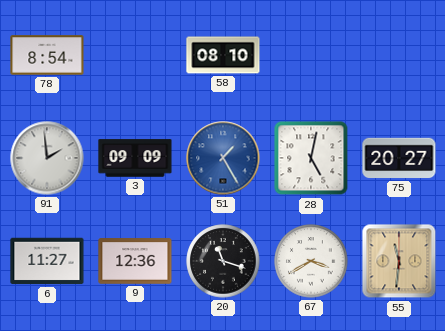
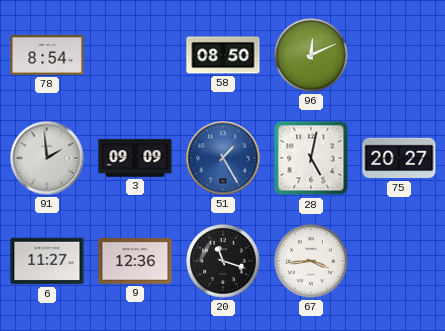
58: 08:10 -> 08:50
96: none -> 12:11
67: 3:40 -> 3:44
55: 11:31 -> none
